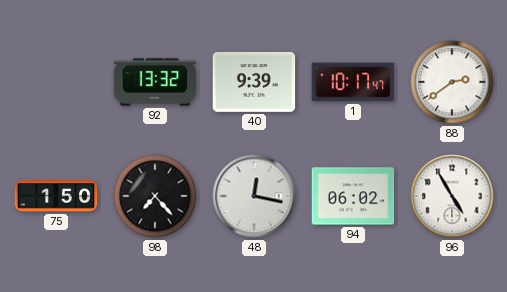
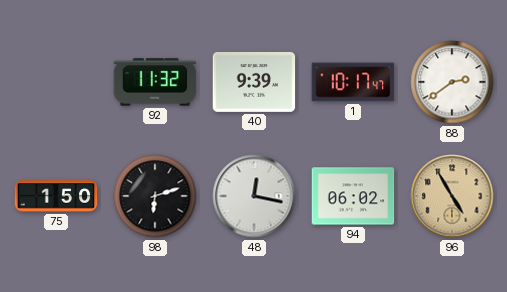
92: 13:32 -> 11:32
98: 7:23 -> 6:12
96 dial: white -> champagne
